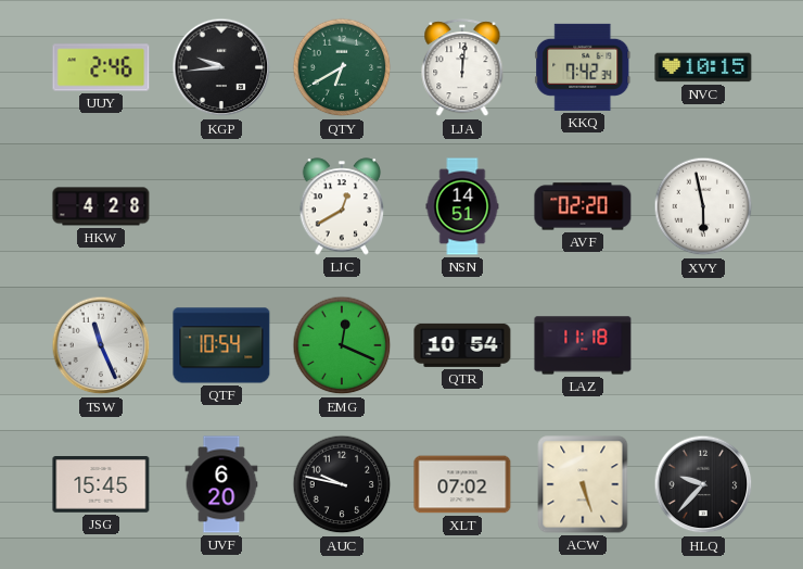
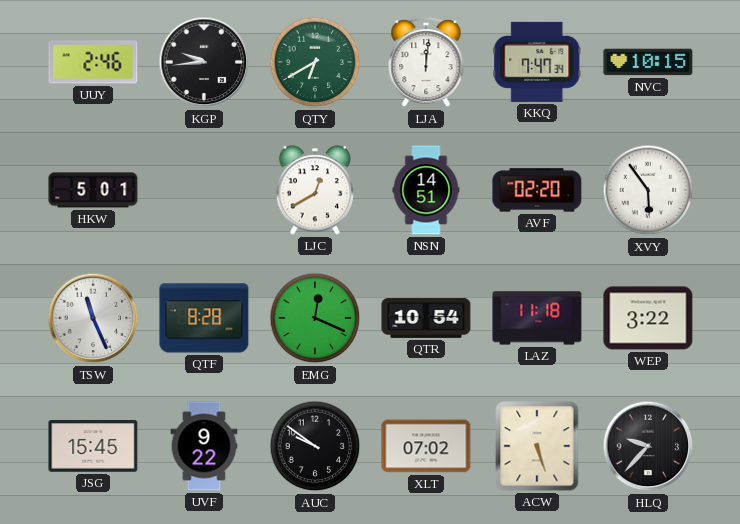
KKQ: 7:42 -> 7:47
HKW: 4:28 -> 5:01
XVY: 5:58 -> 5:54
QTF: 10:54 -> 8:28
WEP: none -> 3:22
UVF: 6:20 -> 9:22
AUC: 9:47 -> 9:51
